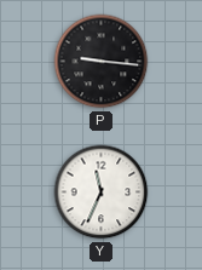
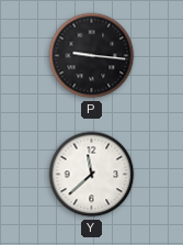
Y: 11:34 -> 11:38
